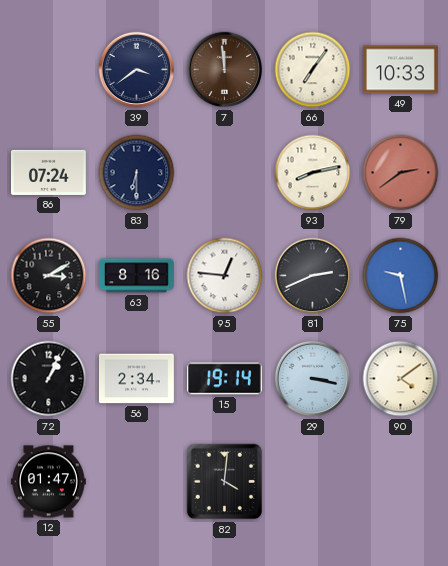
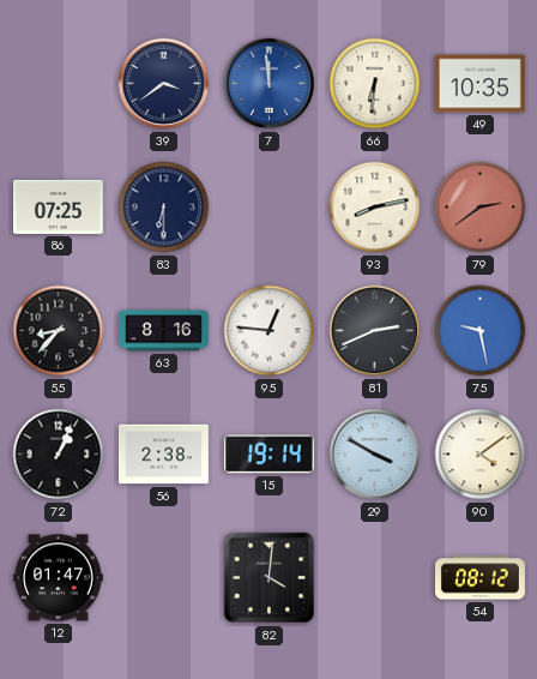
7 dial: brown -> blue
66: 7:06 -> 6:31
49: 10:33 -> 10:35
86: 07:24 -> 07:25
55: 3:10 -> 8:37
56: 2:34 -> 2:38
29: 3:17 -> 3:50
54: none -> 08:12
